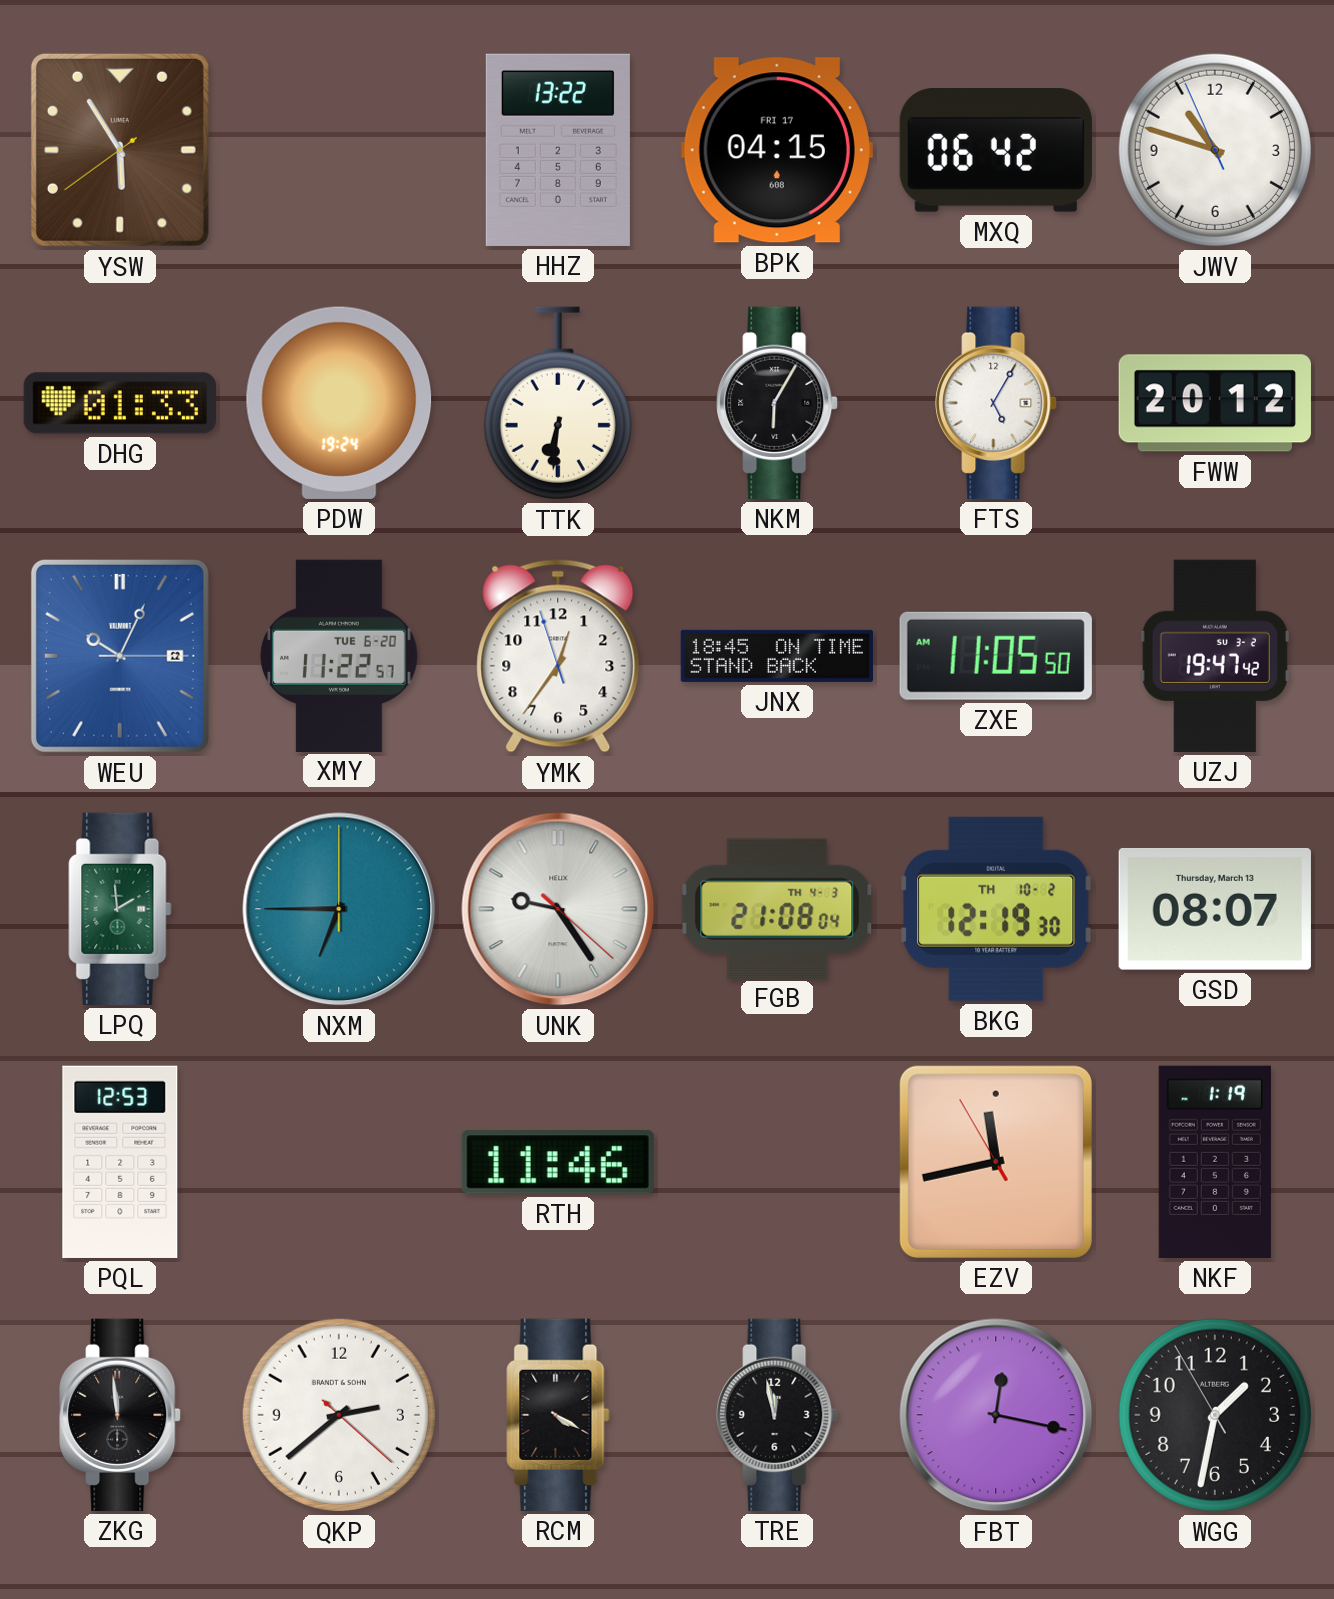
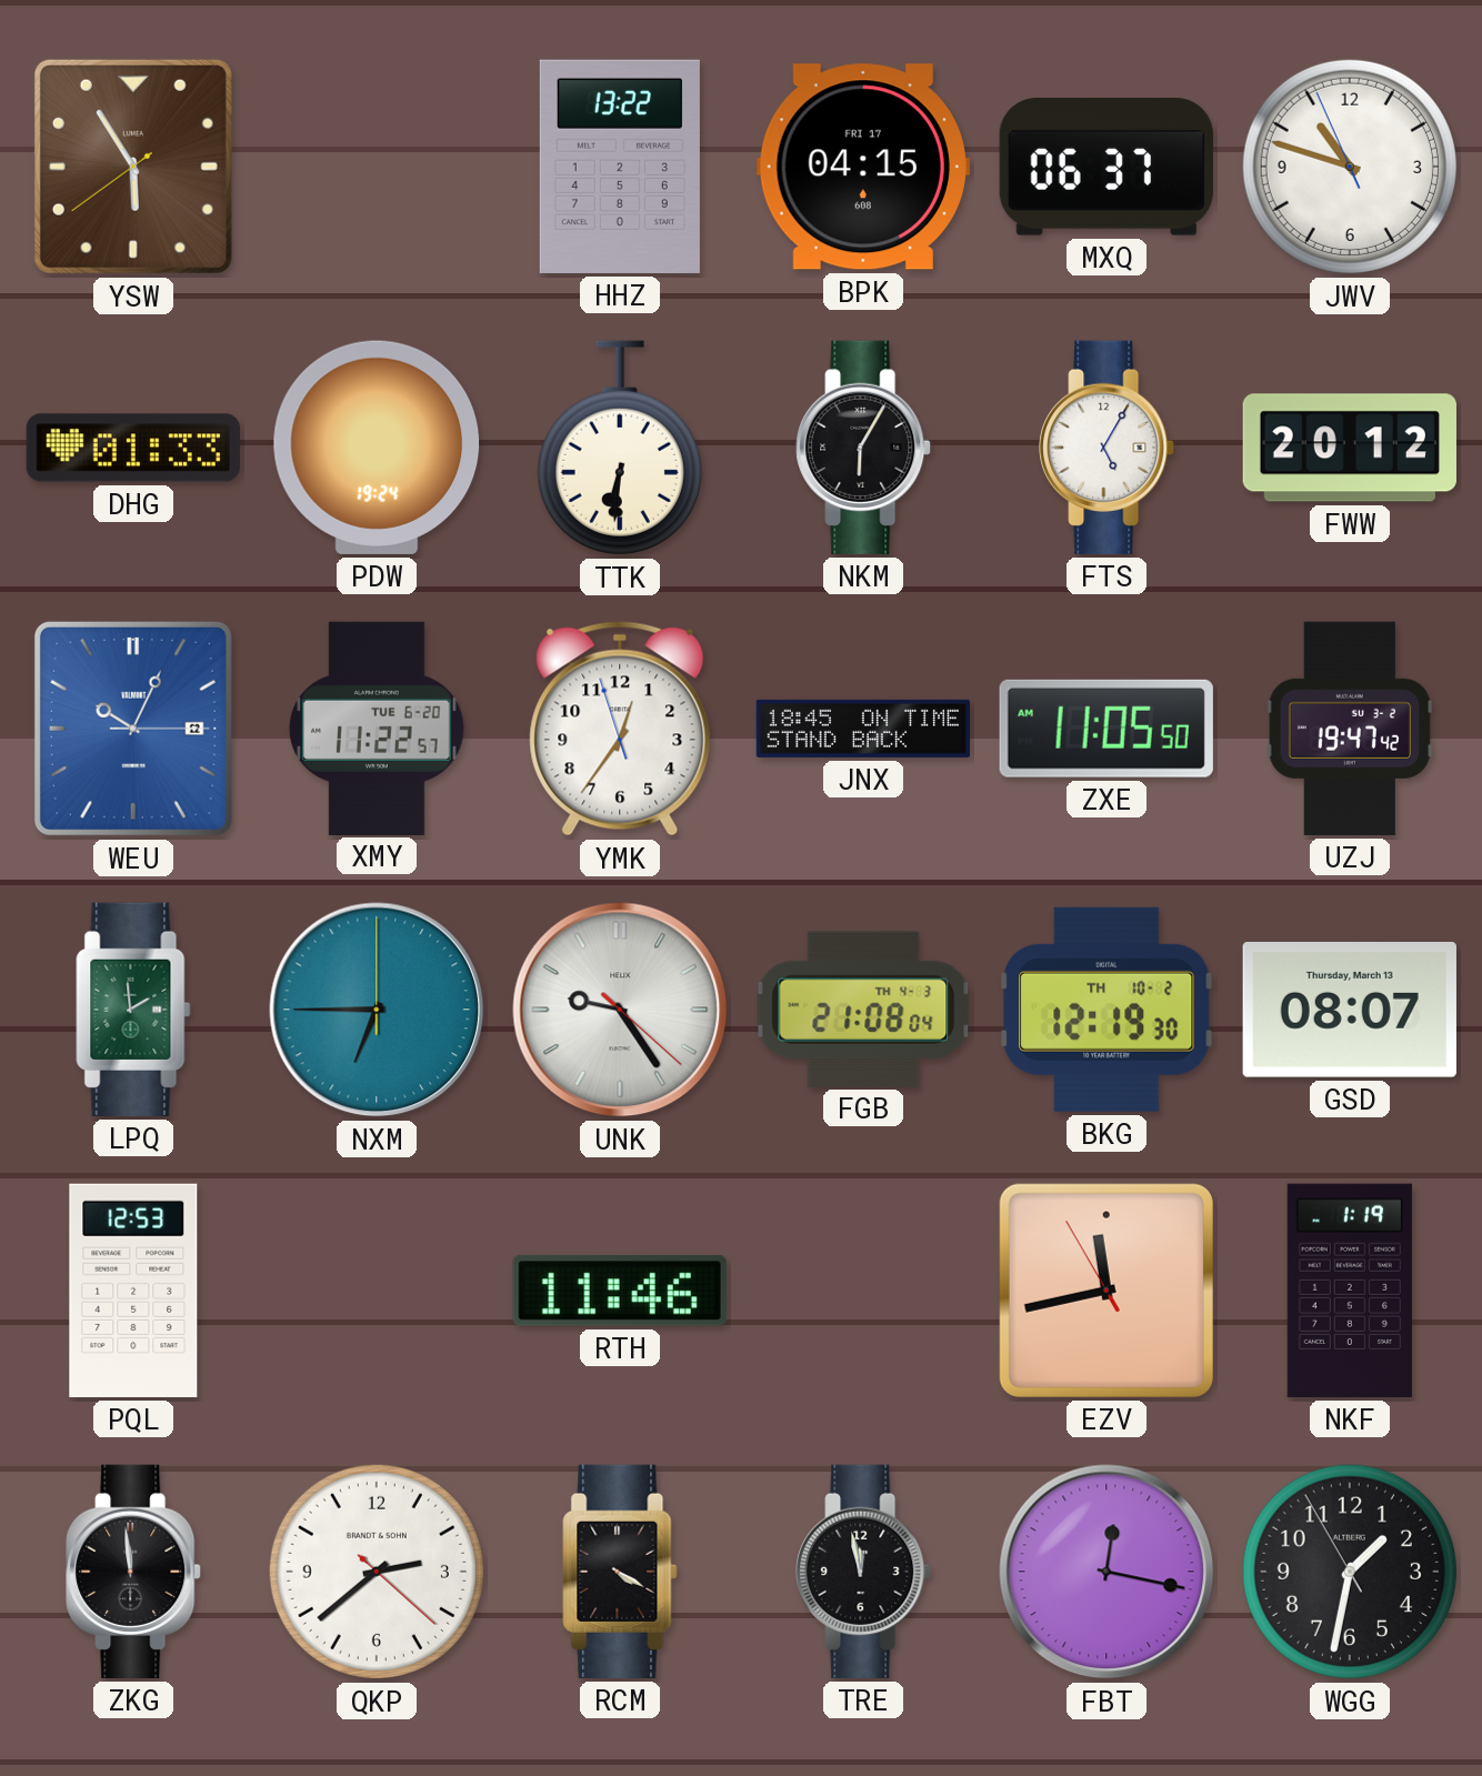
MXQ: 06:42 -> 06:37
